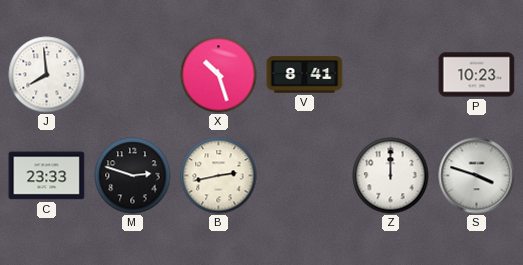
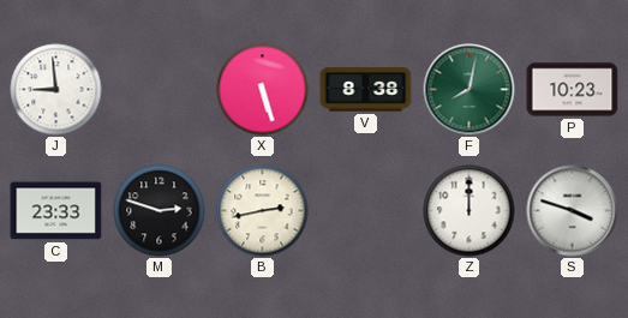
J: 7:59 -> 8:59
X: 10:27 -> 5:27
V: 8:41 -> 8:38
F: none -> 8:02
